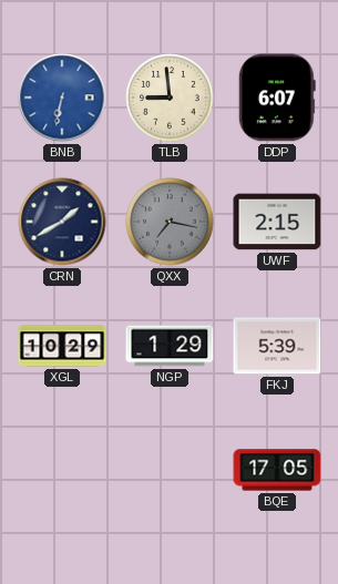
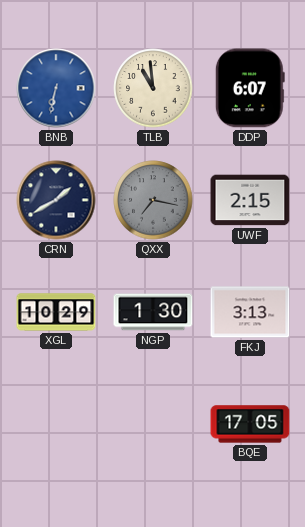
TLB: 8:59 -> 10:59
NGP: 1:29 -> 1:30
FKJ: 5:39 -> 3:13
